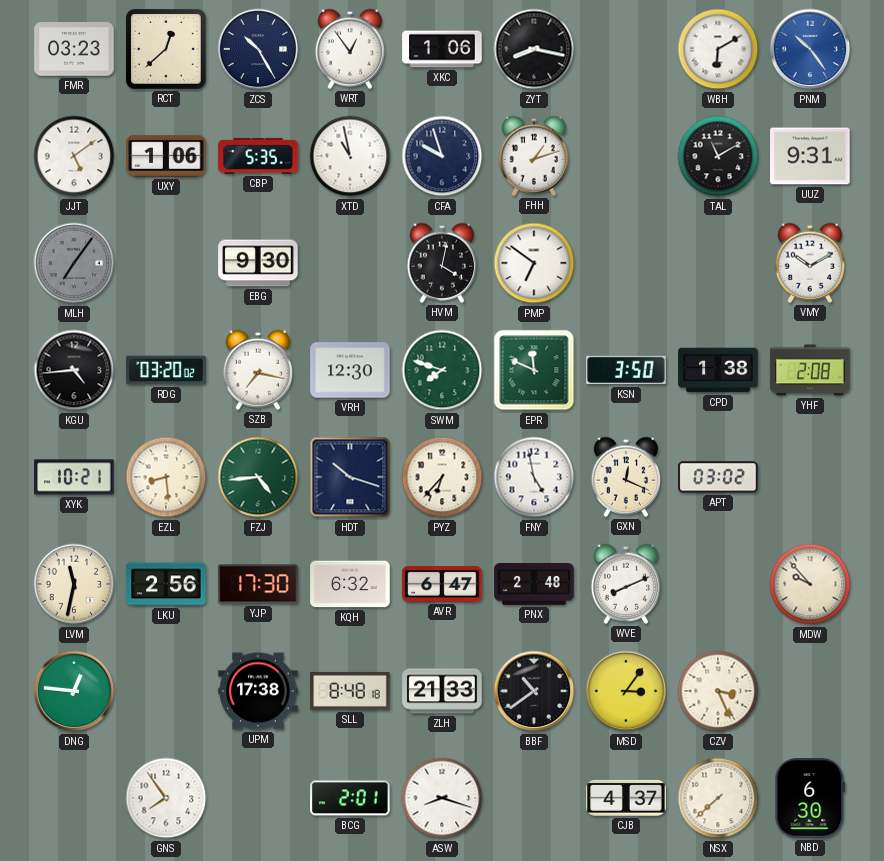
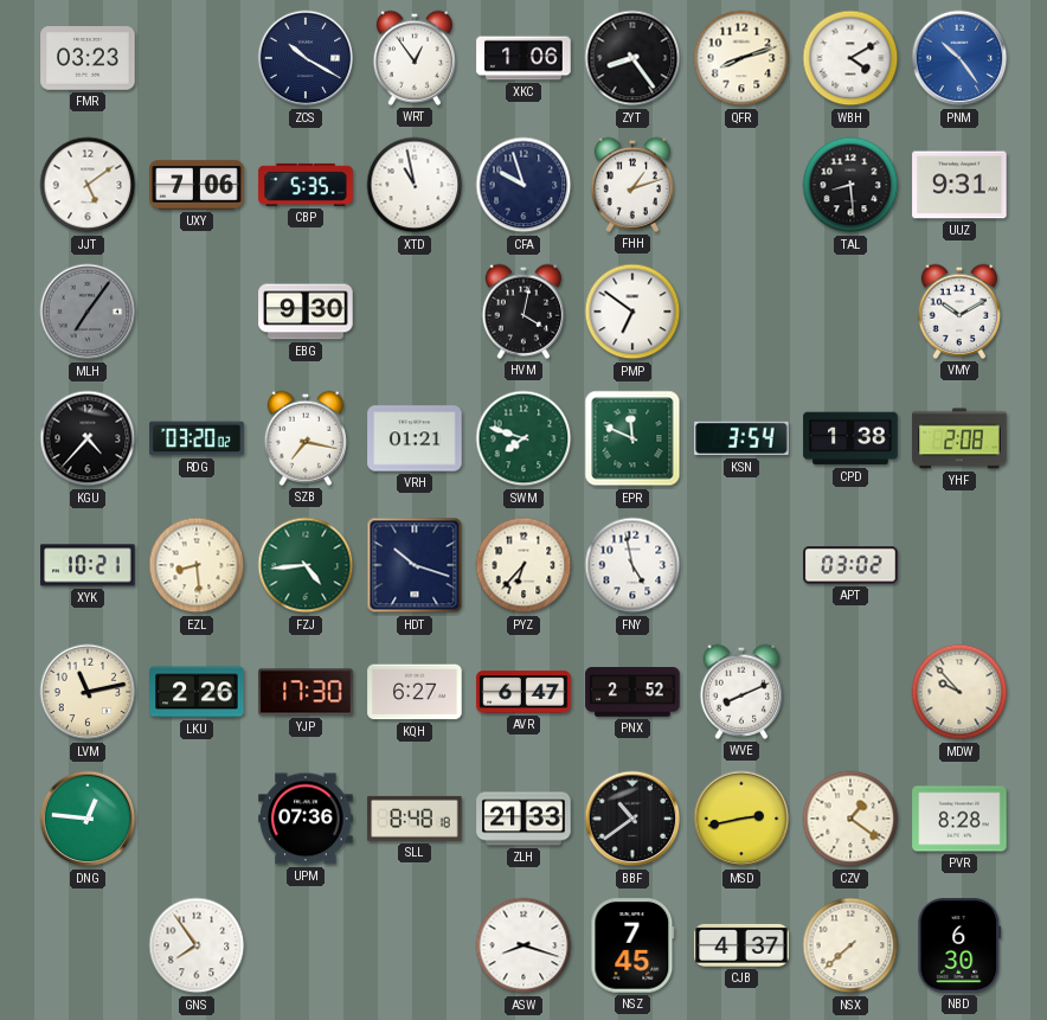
RCT: 12:38 -> none
ZCS: 10:25 -> 10:20
ZYT: 8:17 -> 8:24
QFR: none -> 8:12
WBH: 6:10 -> 4:10
UXY: 1:06 -> 7:06
TAL: 11:10 -> 8:29
KGU: 4:44 -> 4:37
VRH: 12:30 -> 01:21
KSN: 3:50 -> 3:54
GXN: 12:19 -> none
LVM: 11:32 -> 11:13
LKU: 2:56 -> 2:26
KQH: 6:32 -> 6:27
PNX: 2:48 -> 2:52
UPM: 17:38 -> 07:36
MSD: 3:06 -> 2:43
CZV: 3:26 -> 1:21
PVR: none -> 8:28
BCG: 2:01 -> none
NSZ: none -> 7:45
